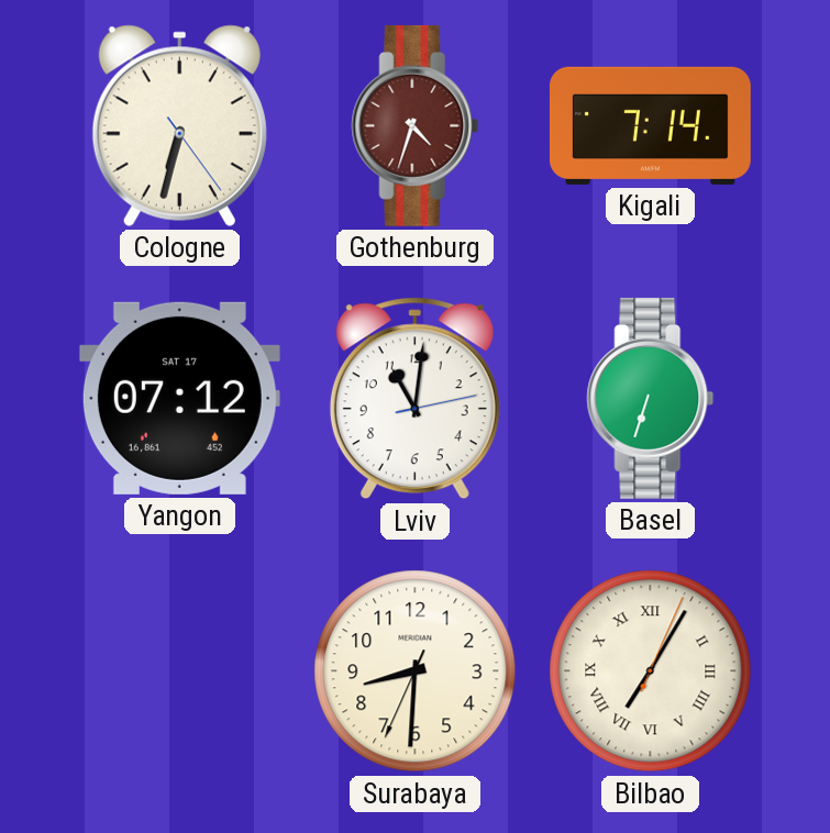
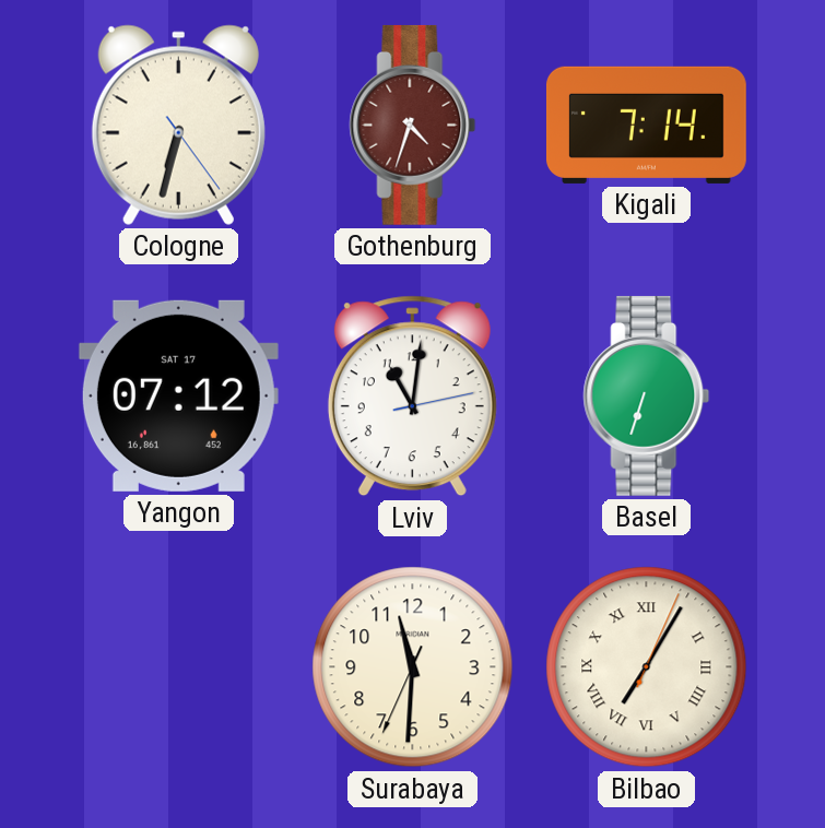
Surabaya: 8:30 -> 11:30
